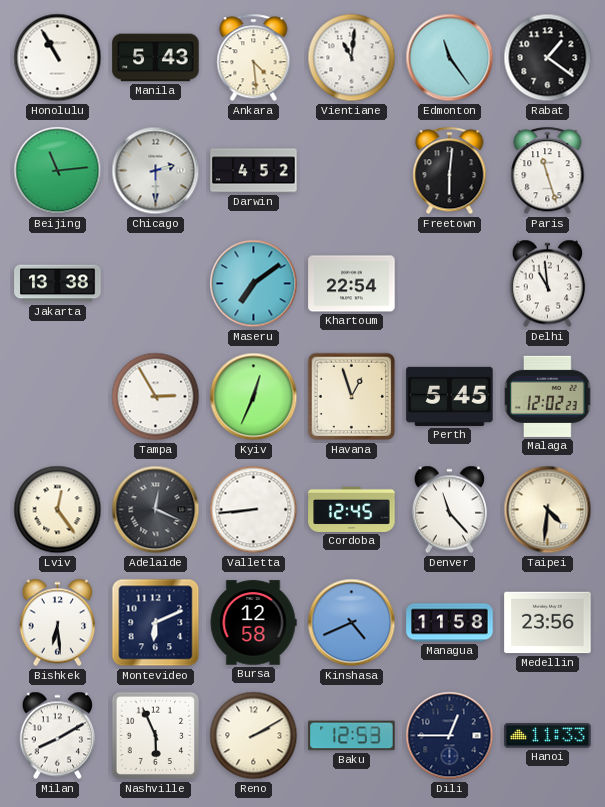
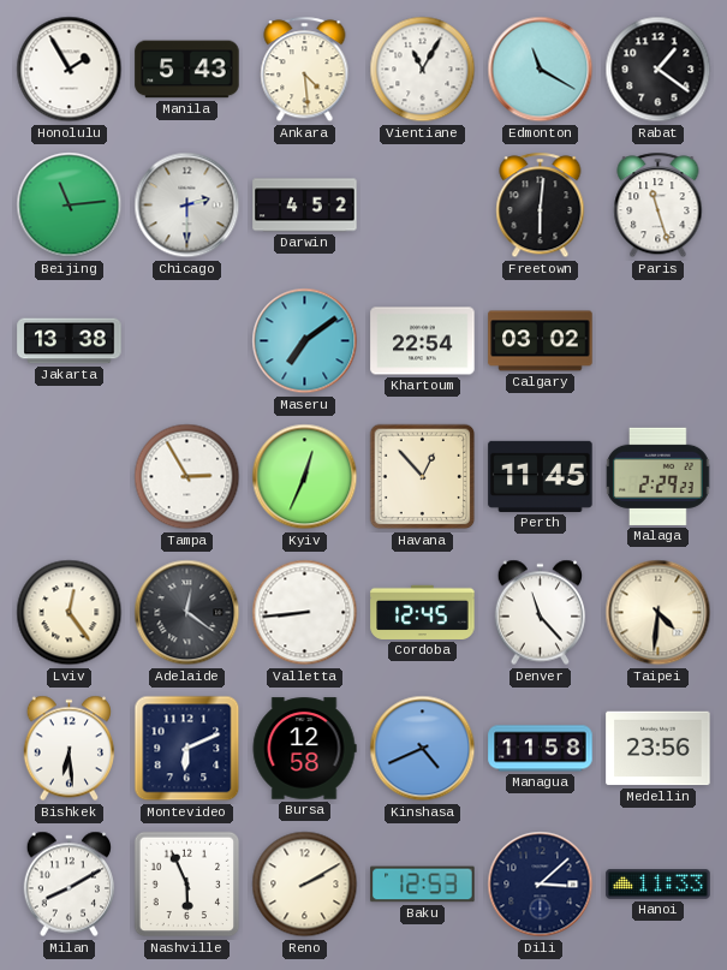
Honolulu: 10:55 -> 1:55
Vientiane: 11:01 -> 11:05
Edmonton: 11:24 -> 11:20
Calgary: none -> 03:02
Delhi: 10:59 -> none
Havana: 12:57 -> 12:53
Perth: 5:45 -> 11:45
Malaga: 12:02 -> 2:29
Adelaide: 12:19 -> 12:21
Dili: 12:45 -> 3:08
